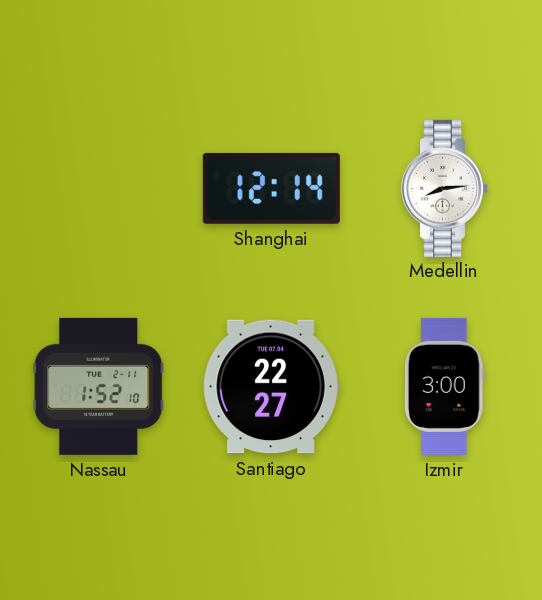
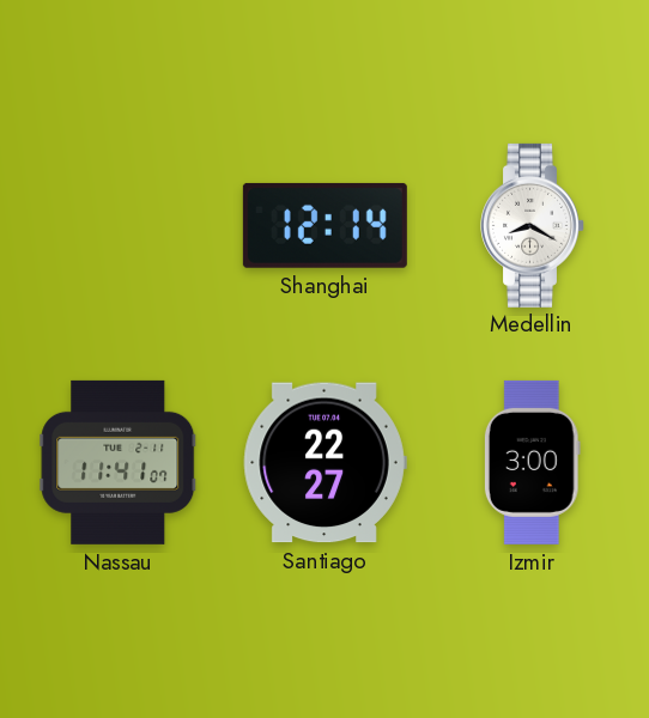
Medellin: 8:14 -> 8:20
Nassau: 1:52 -> 11:41
